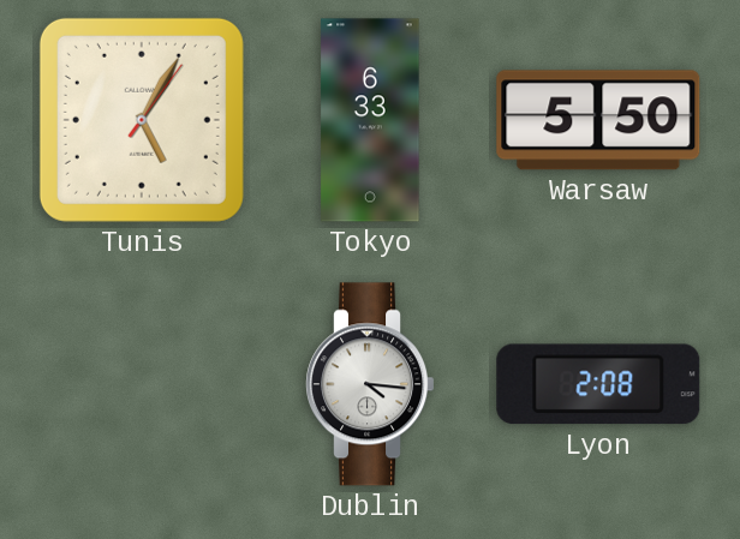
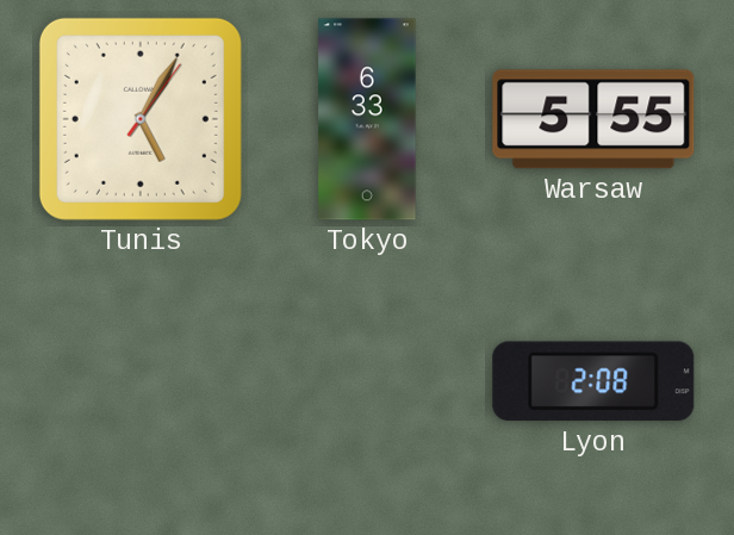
Warsaw: 5:50 -> 5:55
Dublin: 4:16 -> none
